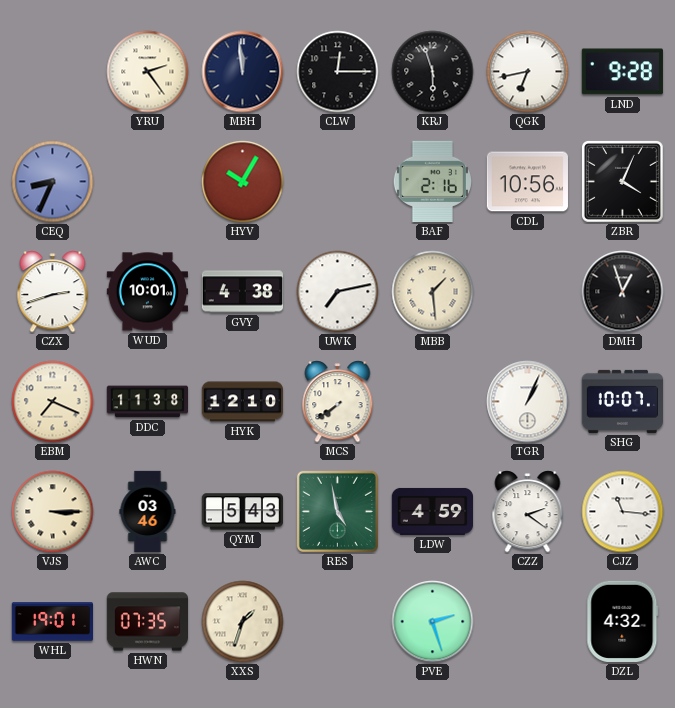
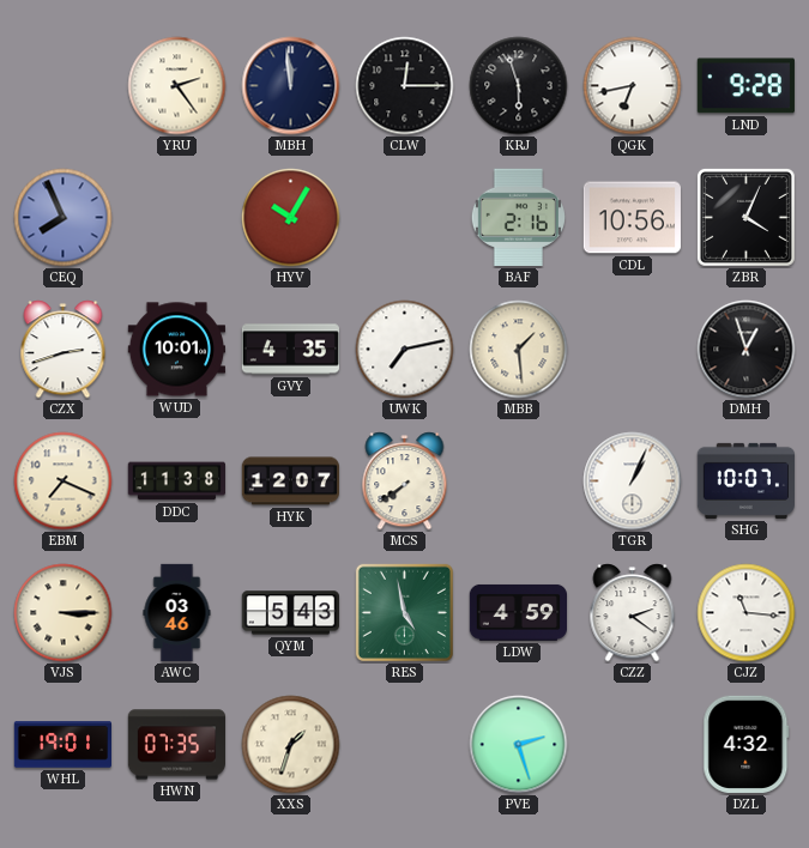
CEQ: 8:34 -> 7:56
GVY: 4:38 -> 4:35
HYK: 12:10 -> 12:07
